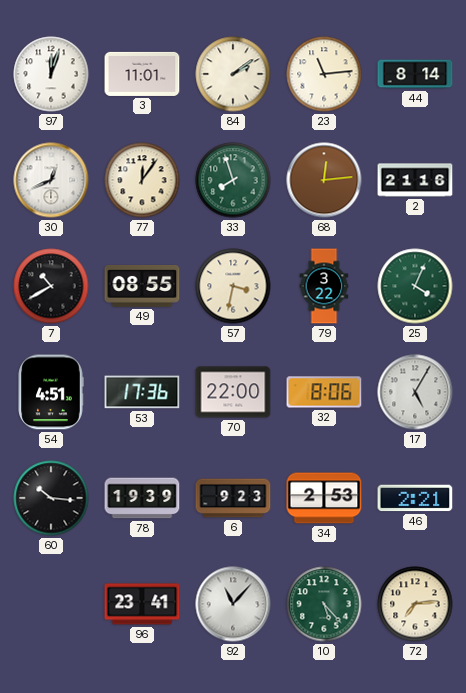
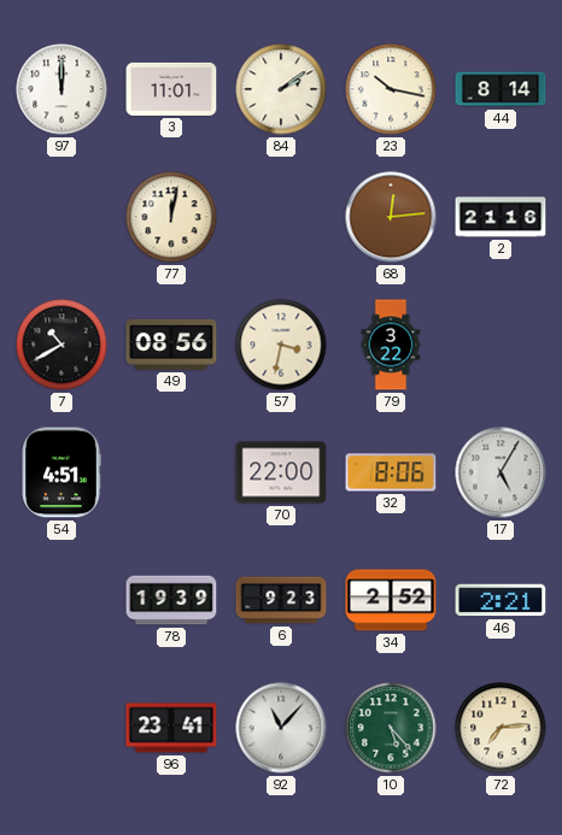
97: 12:03 -> 12:00
23: 11:14 -> 10:17
30: 12:41 -> none
77: 12:06 -> 12:02
33: 7:57 -> none
49: 08:55 -> 08:56
25: 4:04 -> none
53: 17:36 -> none
60: 10:16 -> none
34: 2:53 -> 2:52
